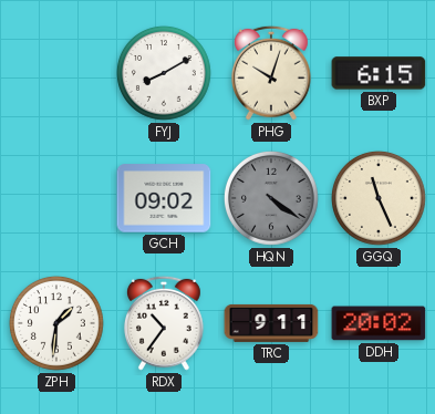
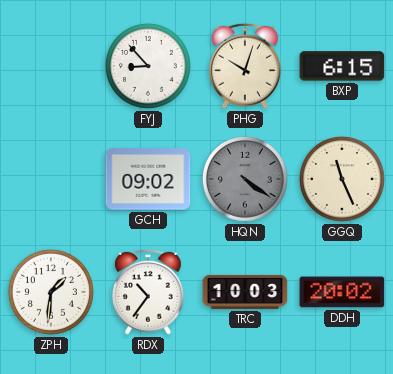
FYJ: 8:10 -> 8:53
TRC: 9:11 -> 10:03
